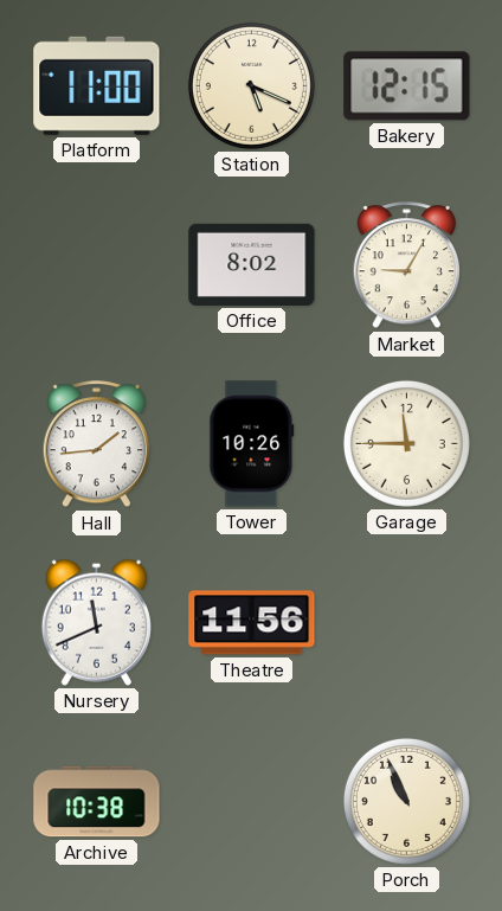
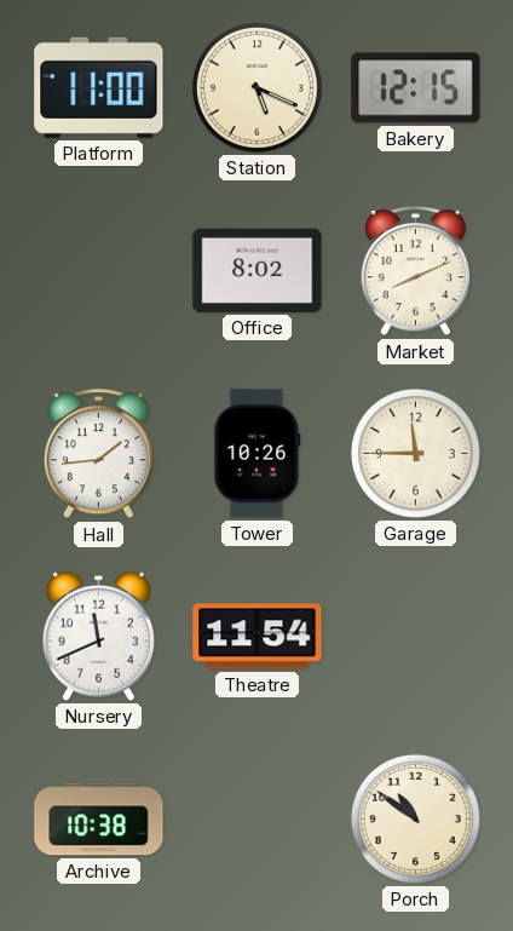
Market: 9:05 -> 8:11
Theatre: 11:56 -> 11:54
Porch: 10:56 -> 10:51
